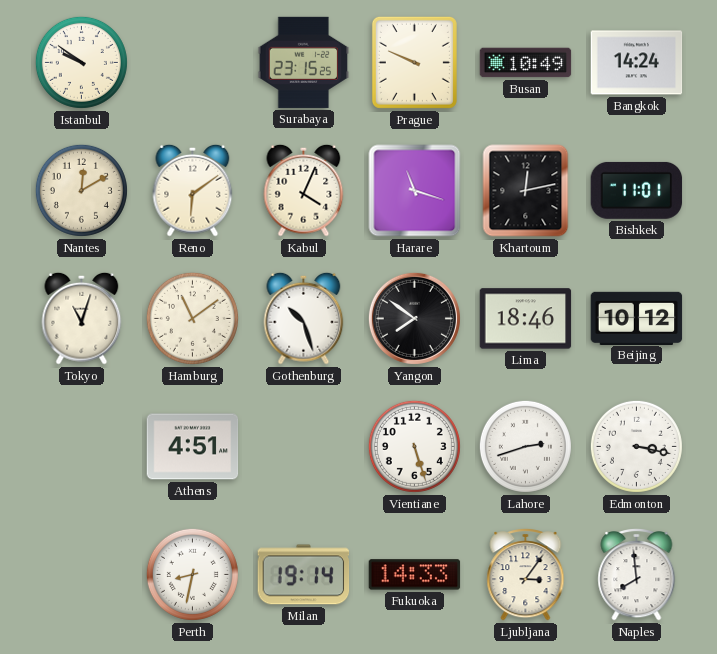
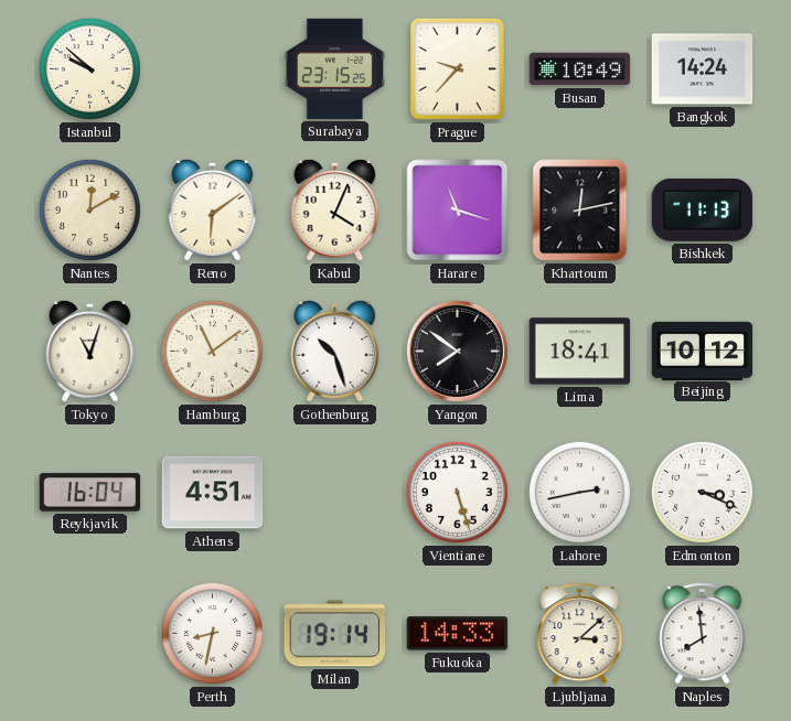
Istanbul: 9:51 -> 9:52
Prague: 9:49 -> 9:37
Bishkek: 11:01 -> 11:13
Lima: 18:46 -> 18:41
Reykjavik: none -> 16:04
Lahore: 2:42 -> 2:43
Edmonton: 3:17 -> 3:19
Ljubljana: 3:06 -> 3:08
